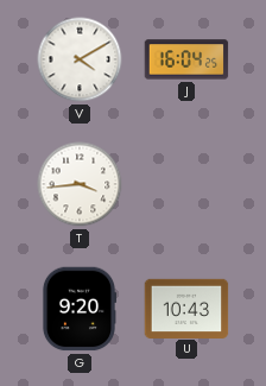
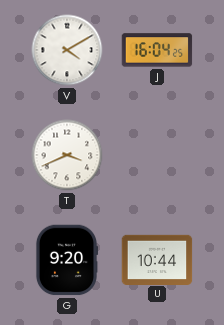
T: 3:44 -> 3:41
U: 10:43 -> 10:44
